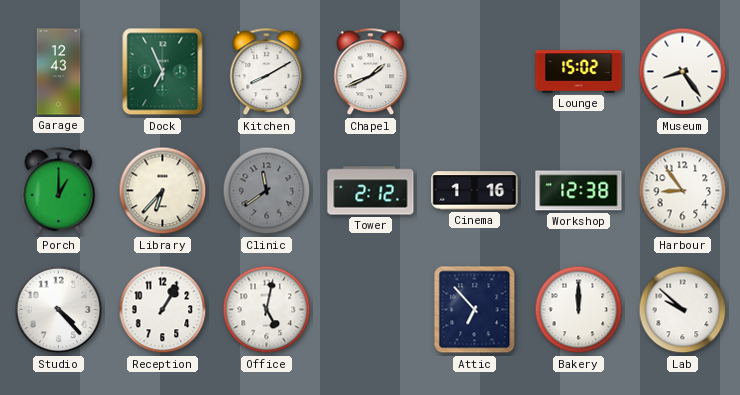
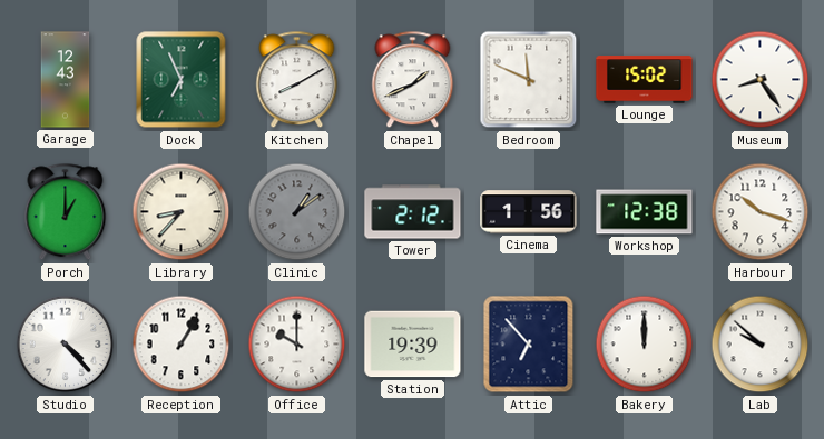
Bedroom: none -> 11:49
Library: 6:37 -> 8:37
Clinic: 11:39 -> 1:09
Cinema: 1:16 -> 1:56
Harbour: 8:54 -> 10:18
Office: 5:02 -> 10:00
Station: none -> 19:39
